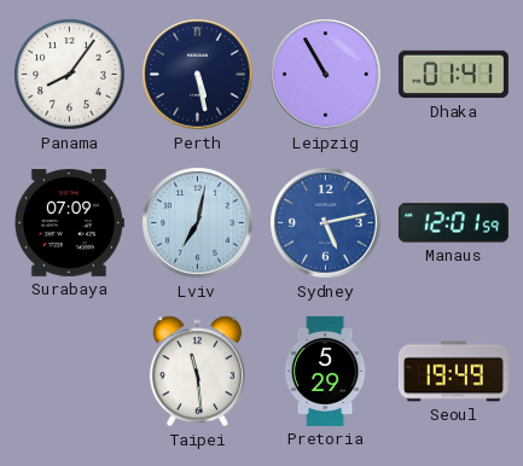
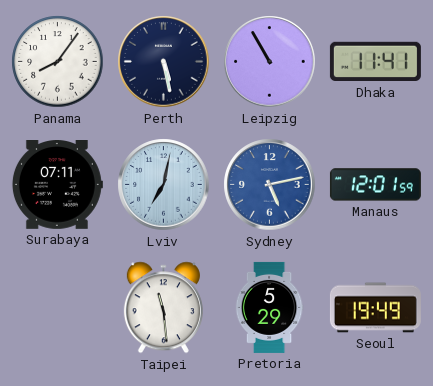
Dhaka: 01:41 -> 11:41
Surabaya: 07:09 -> 07:11
